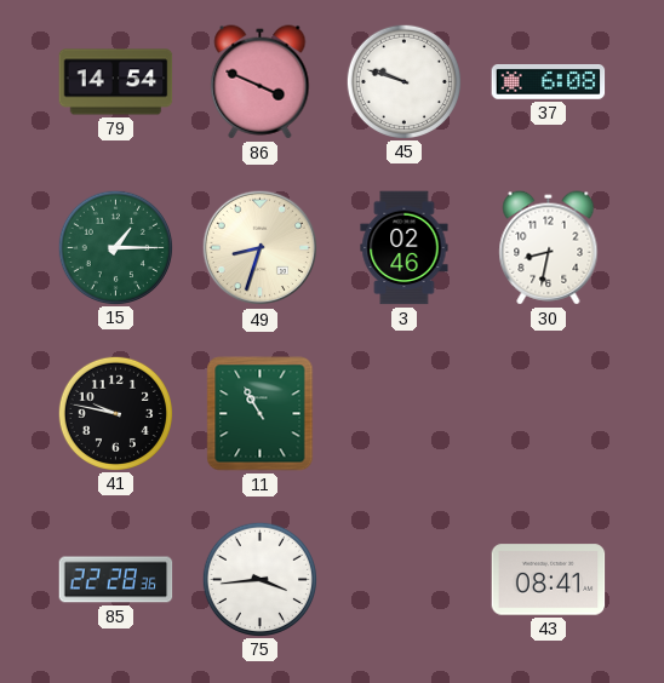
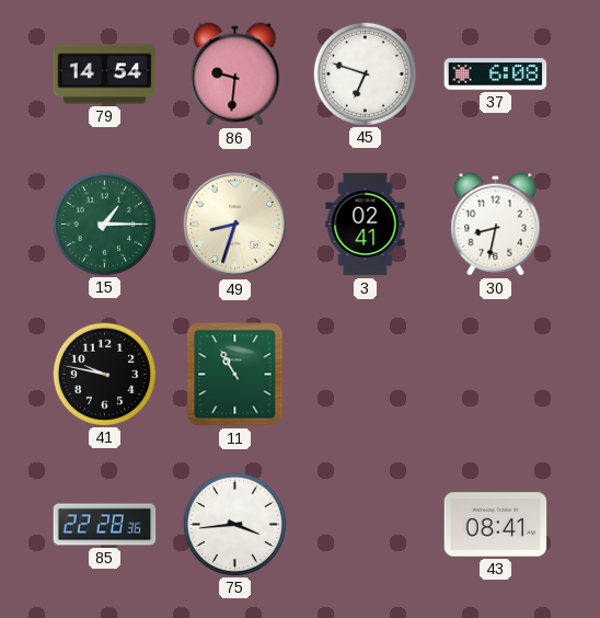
86: 3:49 -> 9:31
45: 9:48 -> 6:48
3: 02:46 -> 02:41
